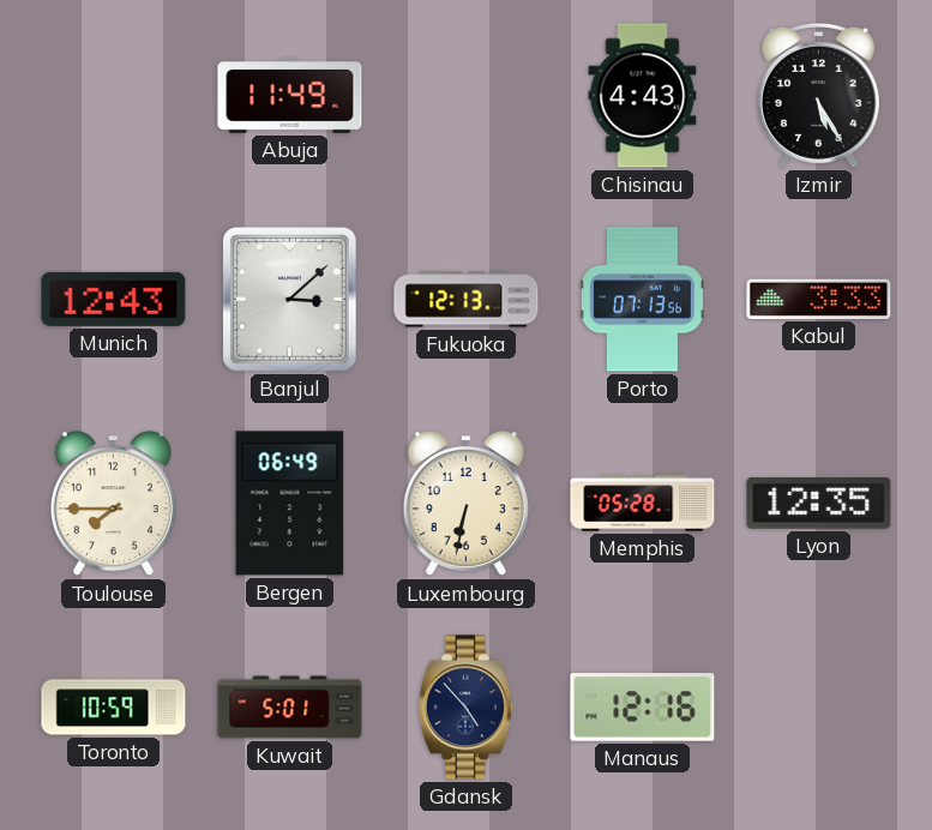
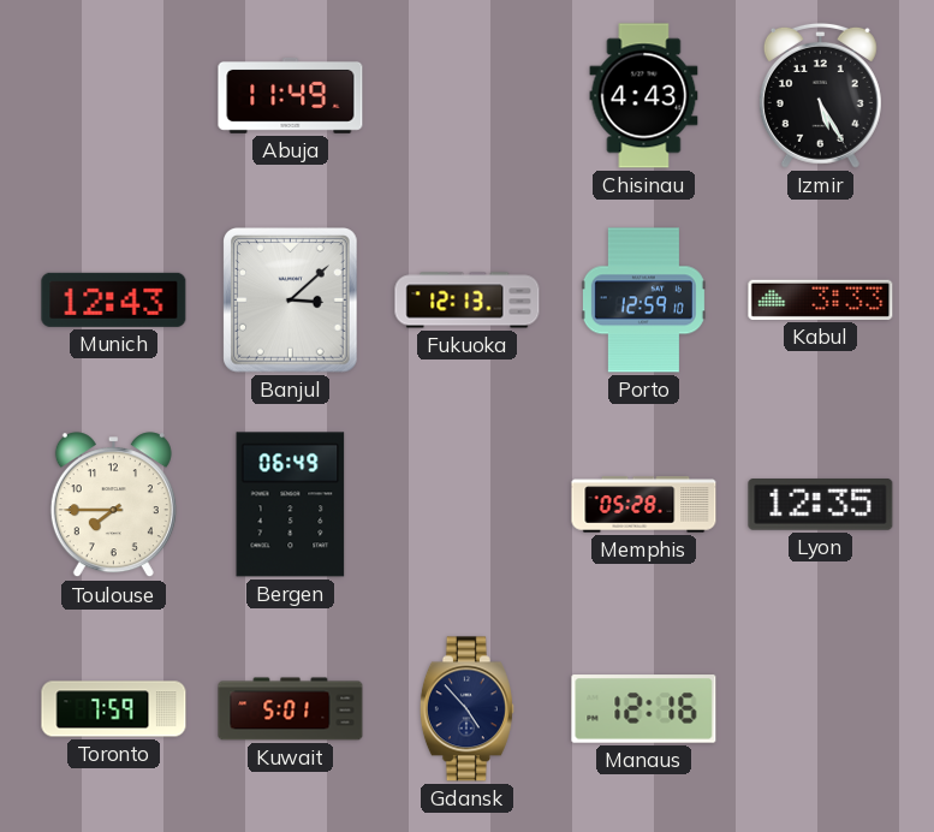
Porto: 07:13 -> 12:59
Luxembourg: 6:32 -> none
Toronto: 10:59 -> 7:59
